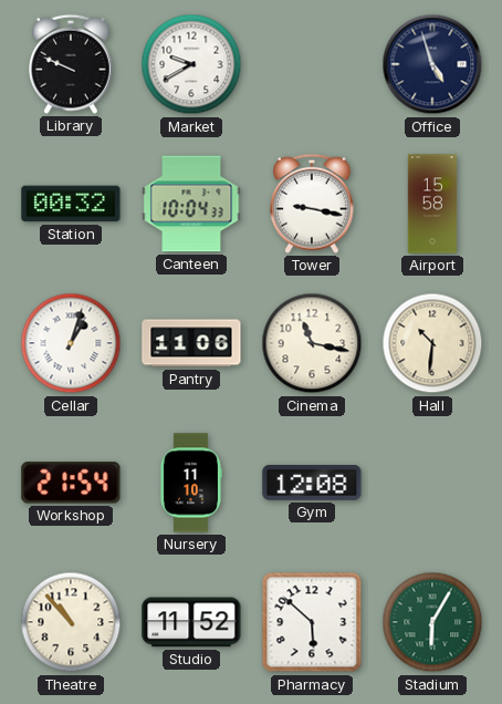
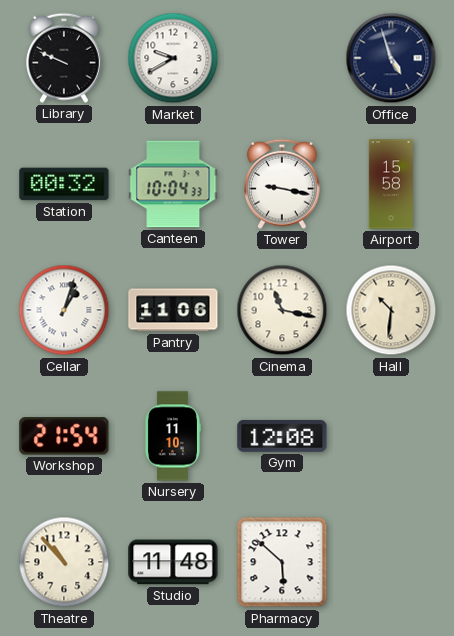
Studio: 11:52 -> 11:48
Stadium: 6:05 -> none
